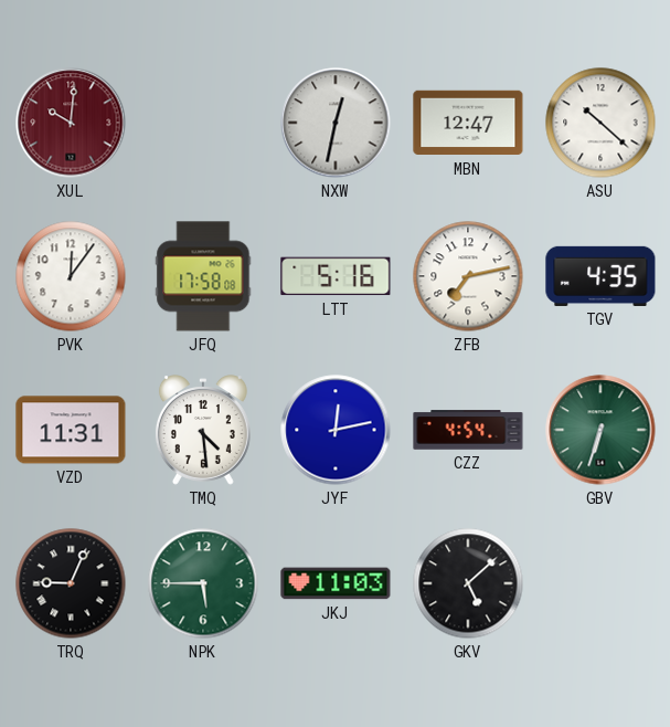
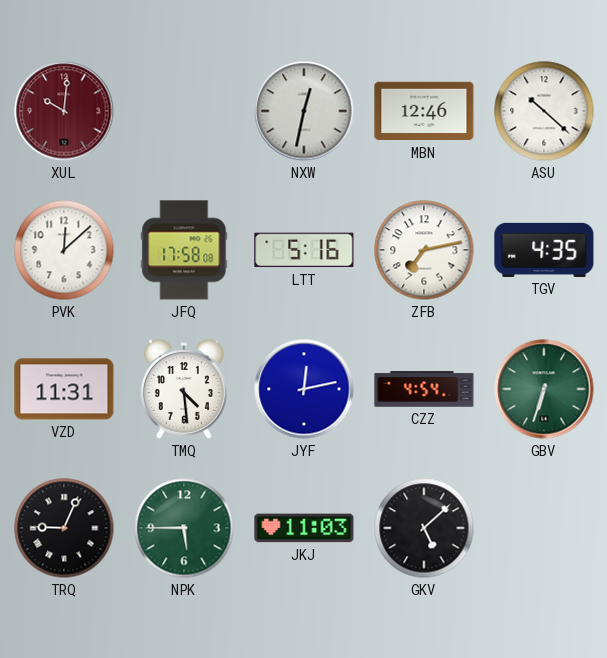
MBN: 12:47 -> 12:46
PVK: 12:06 -> 12:08
